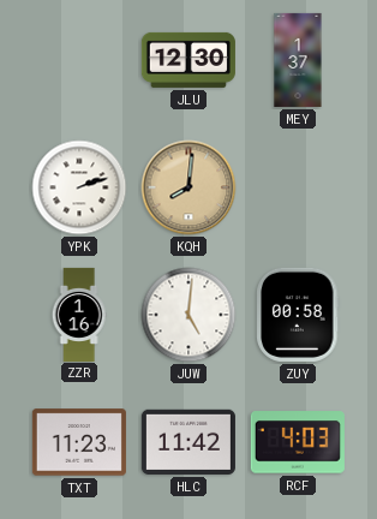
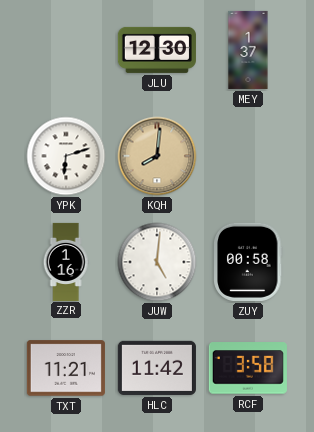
YPK: 2:12 -> 6:12
TXT: 11:23 -> 11:21
RCF: 4:03 -> 3:58
